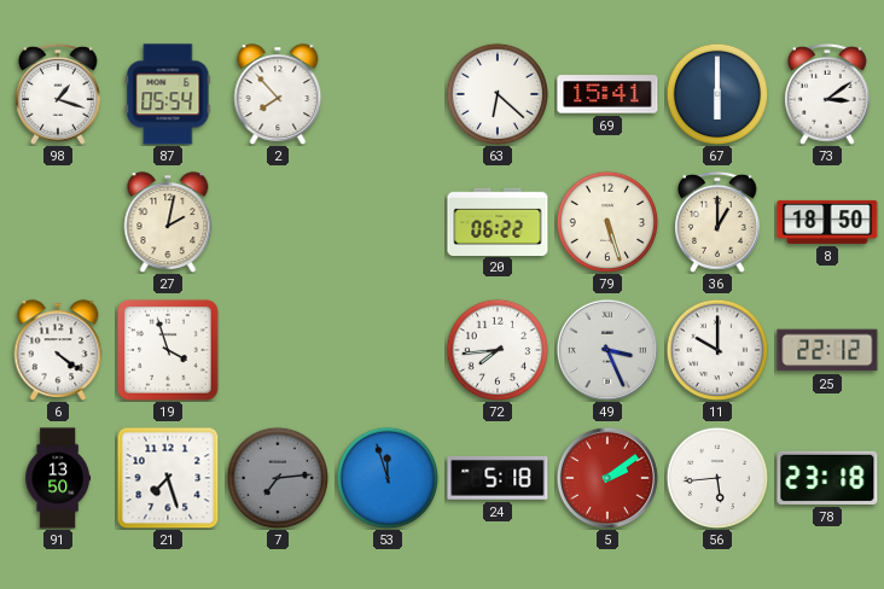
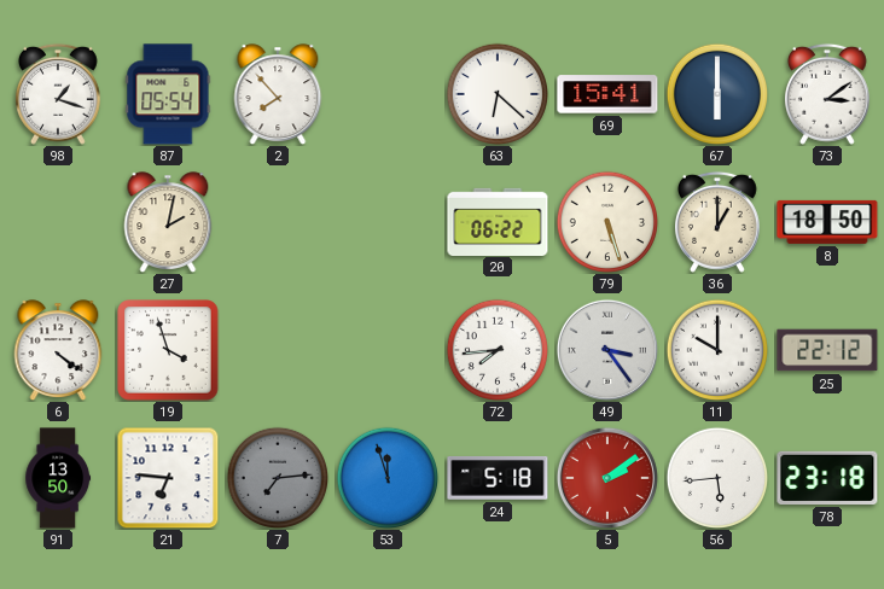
49: 3:26 -> 3:24
21: 7:27 -> 6:46
